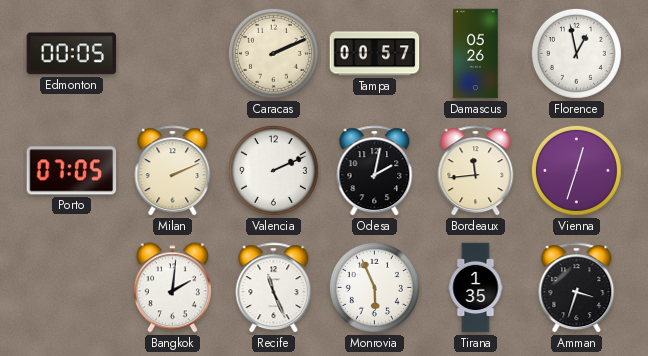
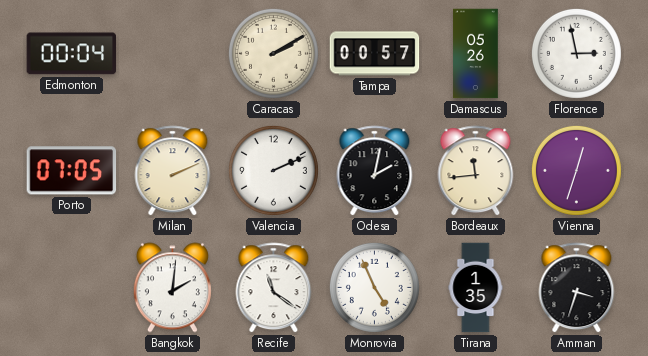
Edmonton: 00:05 -> 00:04
Caracas: 2:11 -> 2:10
Florence: 12:58 -> 2:58
Recife: 11:26 -> 11:21
Monrovia: 5:56 -> 4:56
